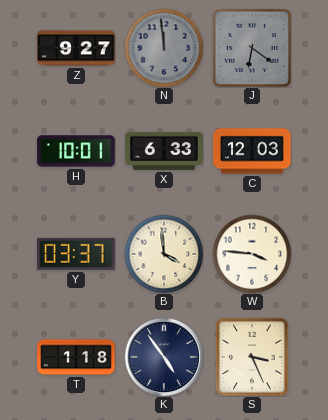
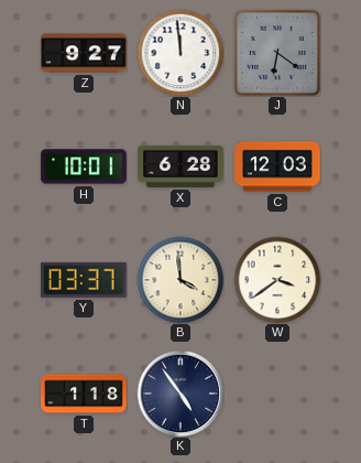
N dial: grey -> white
X: 6:33 -> 6:28
W: 3:46 -> 3:39
S: 3:26 -> none
